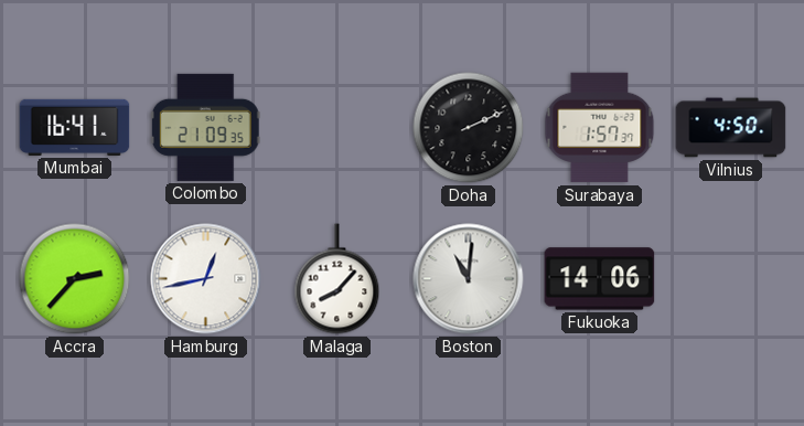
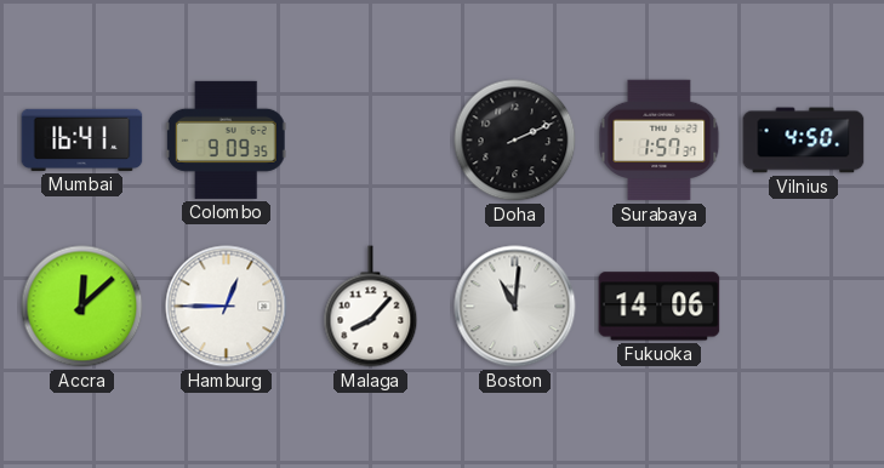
Colombo: 21:09 -> 9:09
Accra: 2:37 -> 12:08
Hamburg: 12:43 -> 12:45
